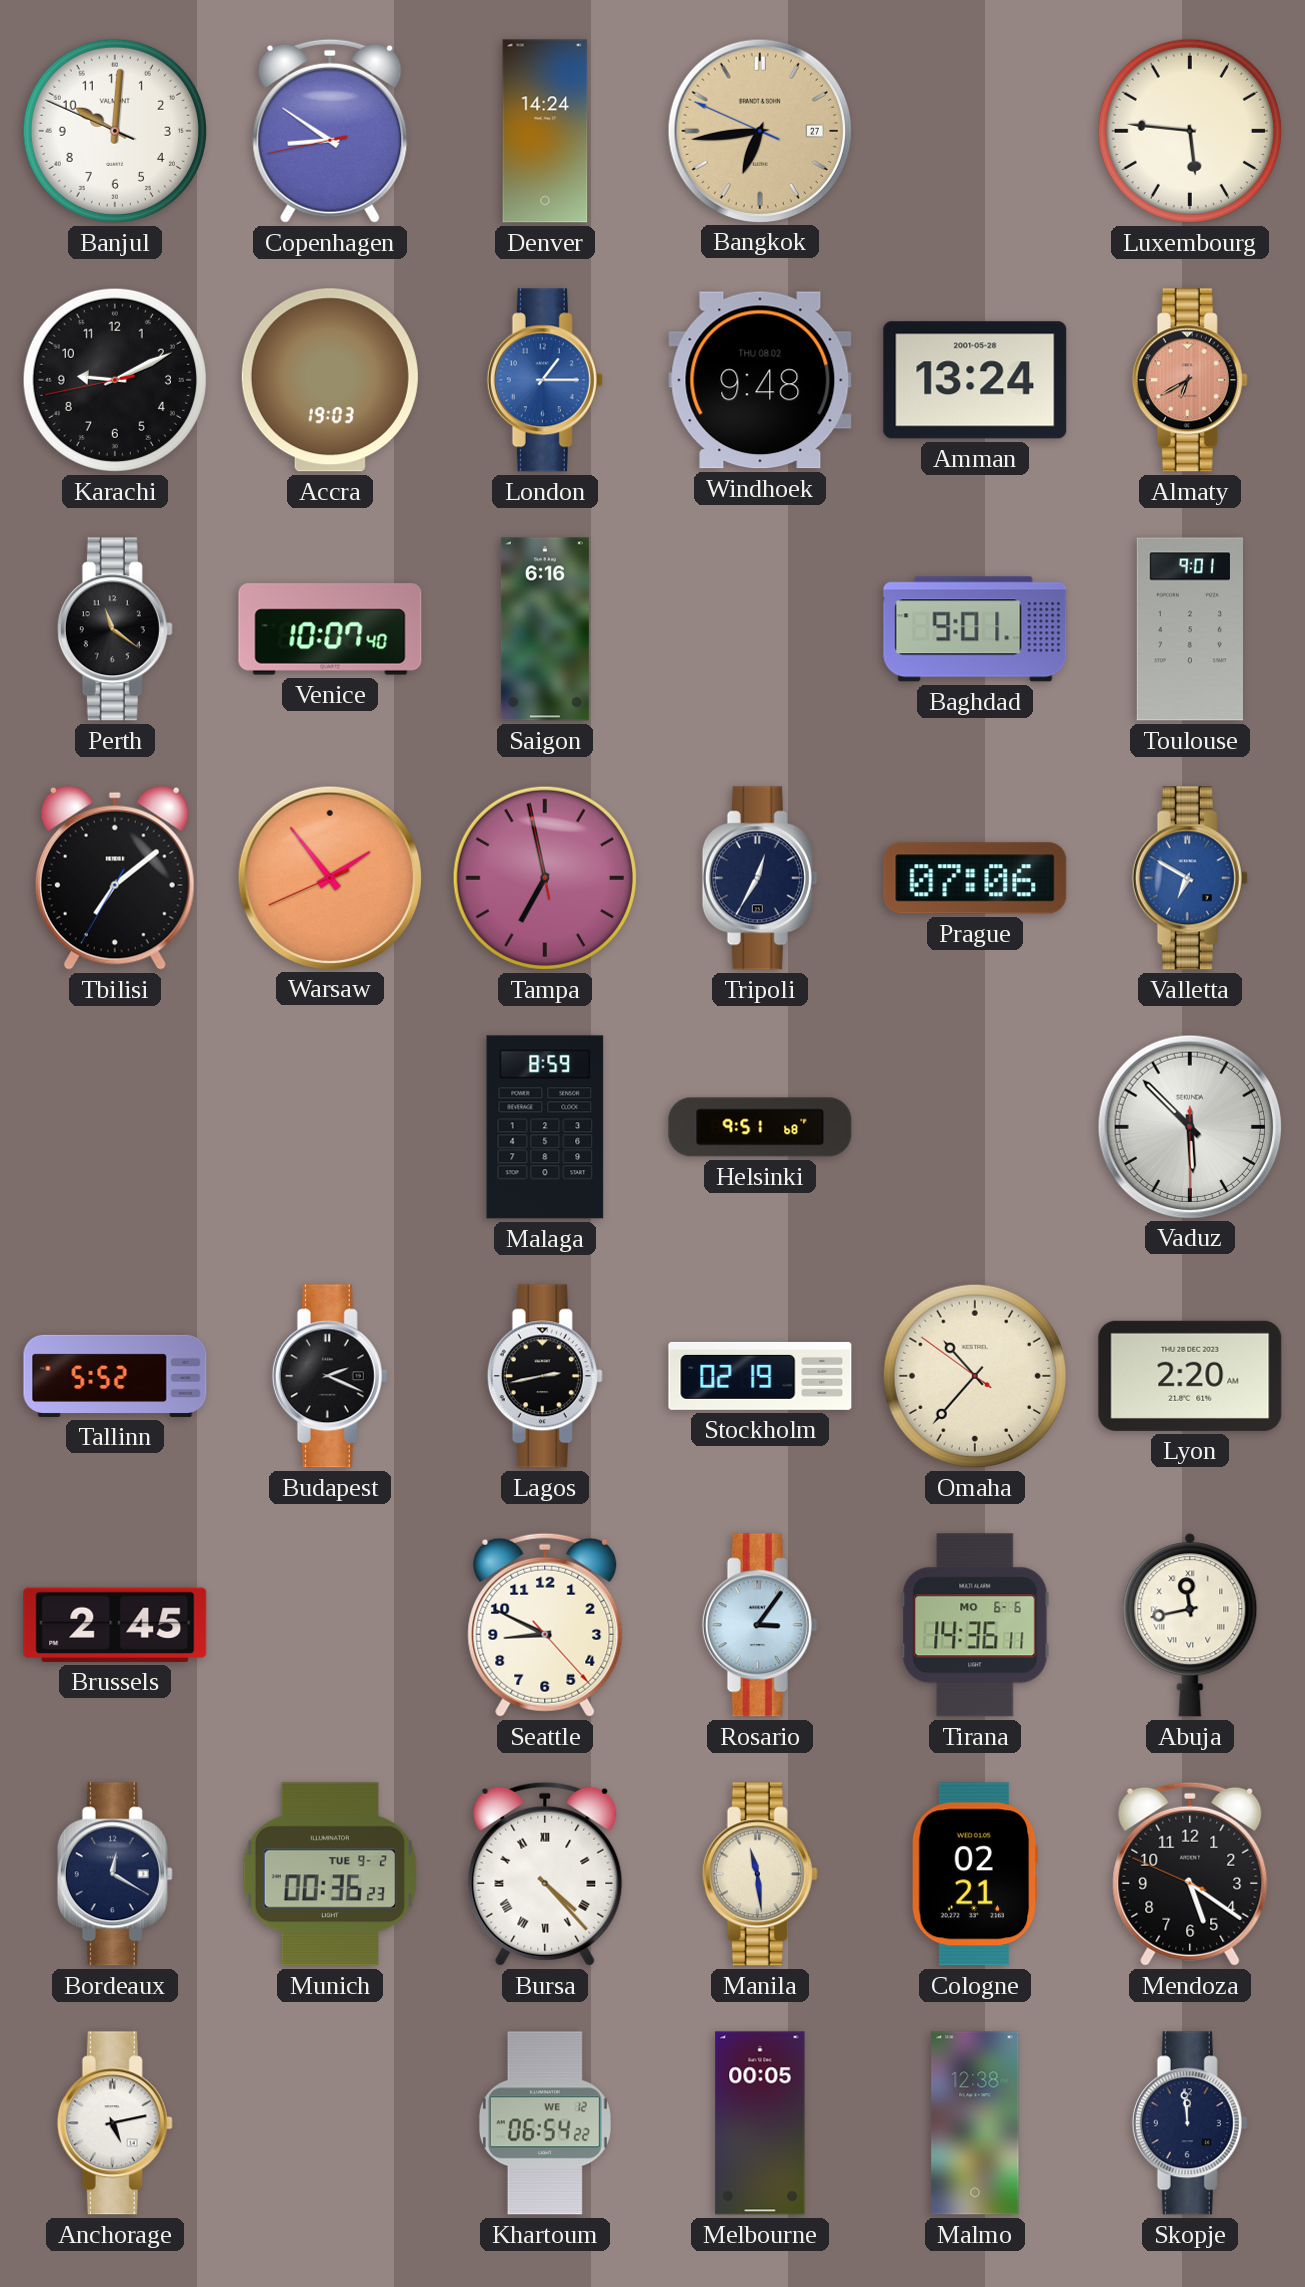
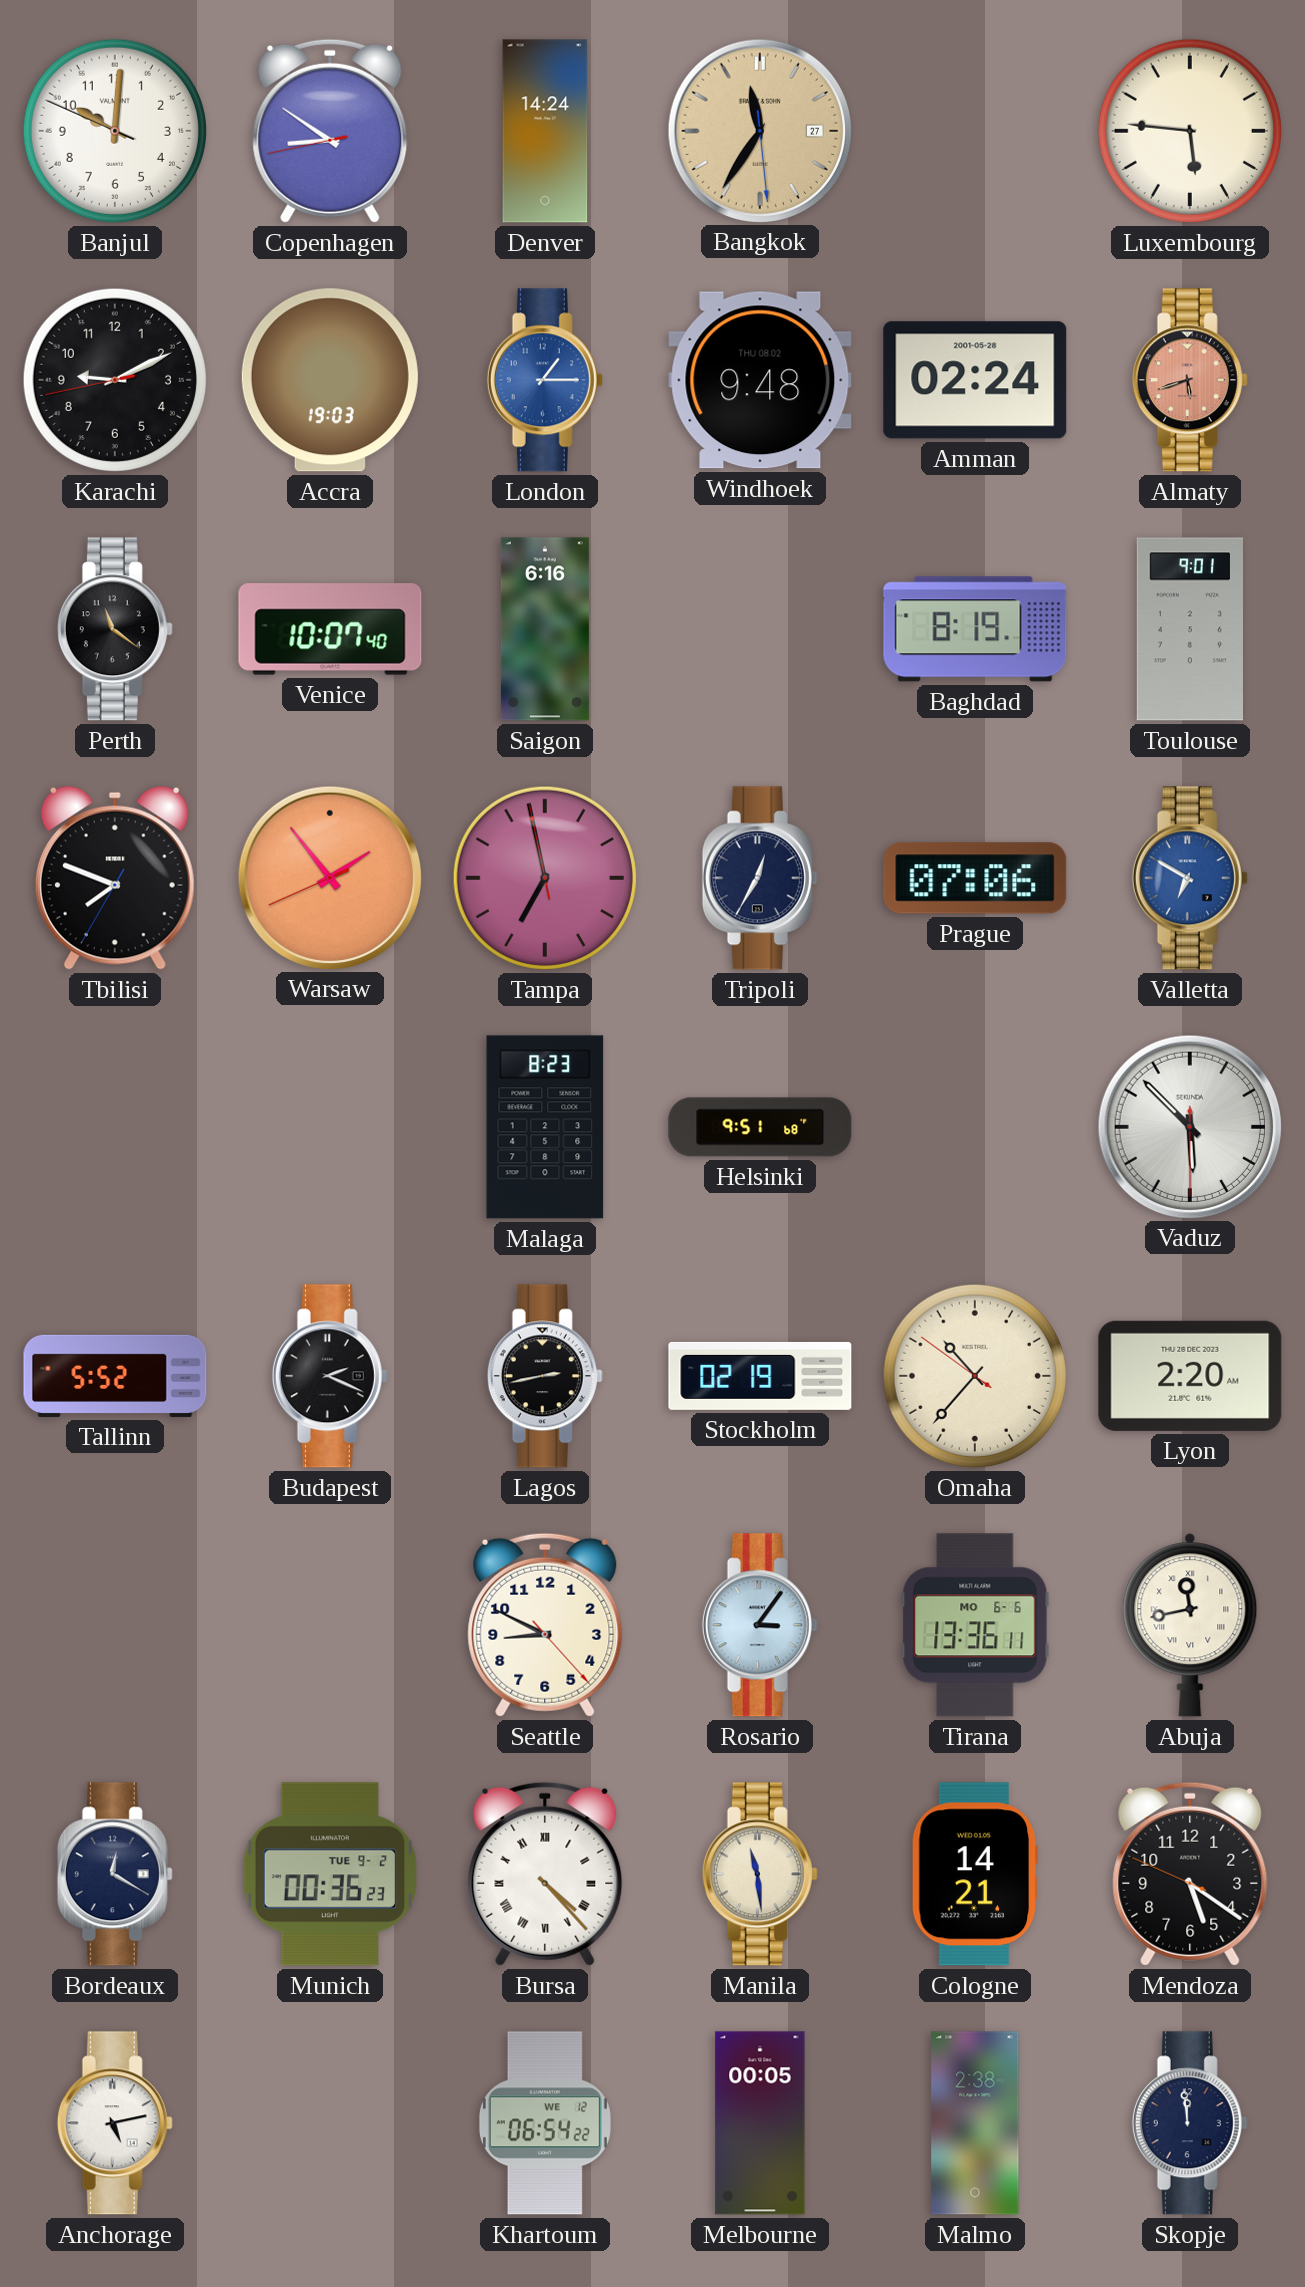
Bangkok: 6:43 -> 11:35
Amman: 13:24 -> 02:24
Almaty: 6:40 -> 5:42
Baghdad: 9:01 -> 8:19
Tbilisi: 7:08 -> 7:48
Malaga: 8:59 -> 8:23
Brussels: 2:45 -> none
Tirana: 14:36 -> 13:36
Cologne: 02:21 -> 14:21
Malmo: 12:38 -> 2:38
